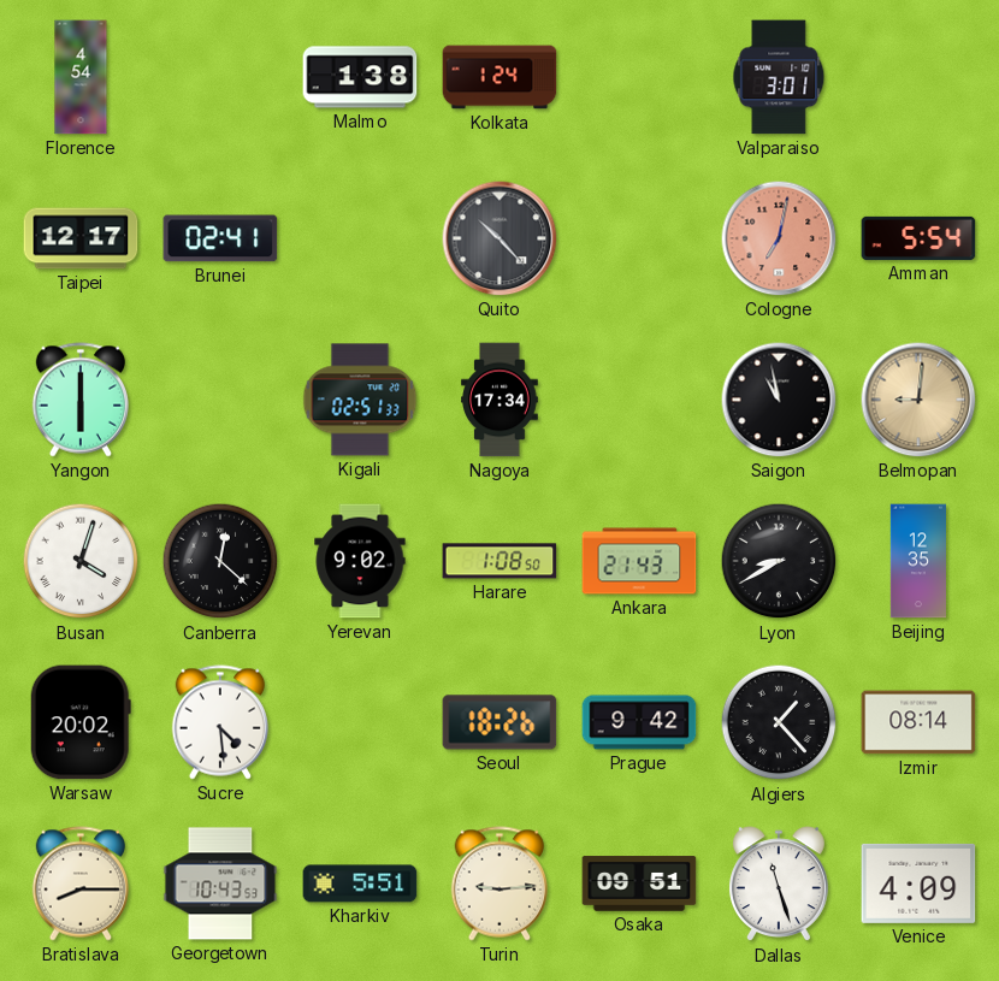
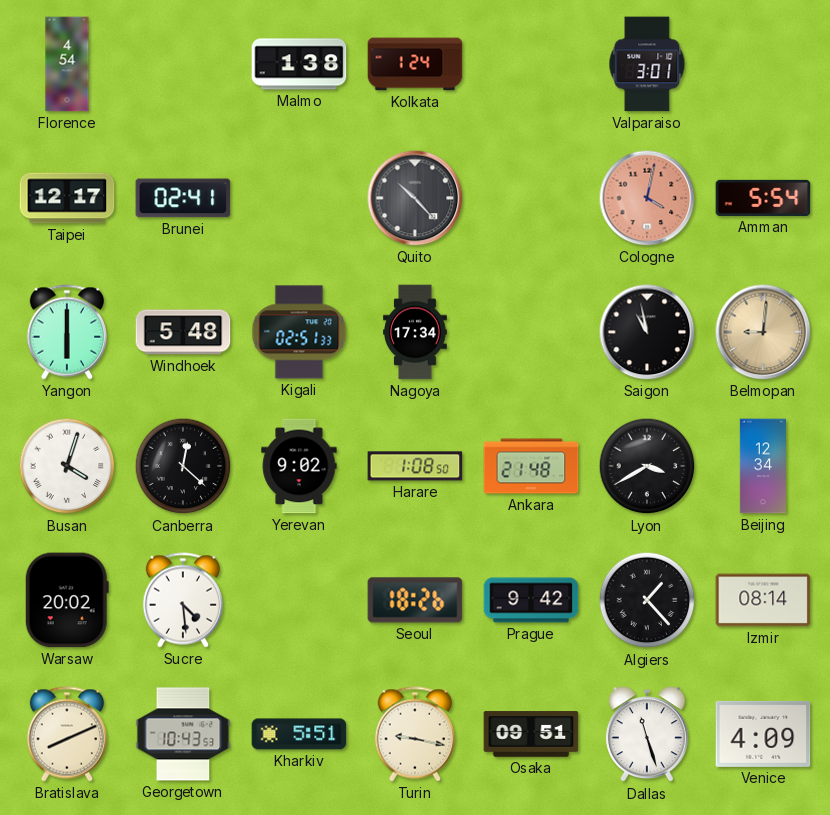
Cologne: 7:02 -> 4:02
Windhoek: none -> 5:48
Ankara: 21:43 -> 21:48
Lyon: 8:40 -> 3:40
Beijing: 12:35 -> 12:34
Bratislava: 8:15 -> 8:11
Turin: 9:14 -> 9:17
